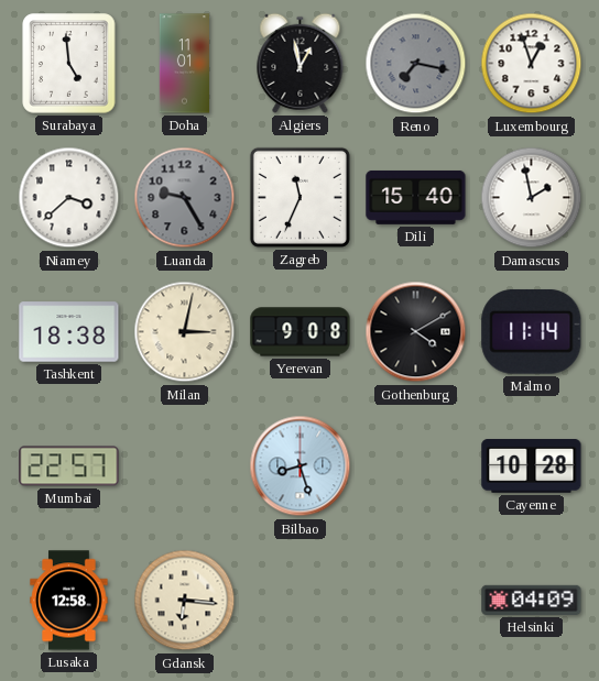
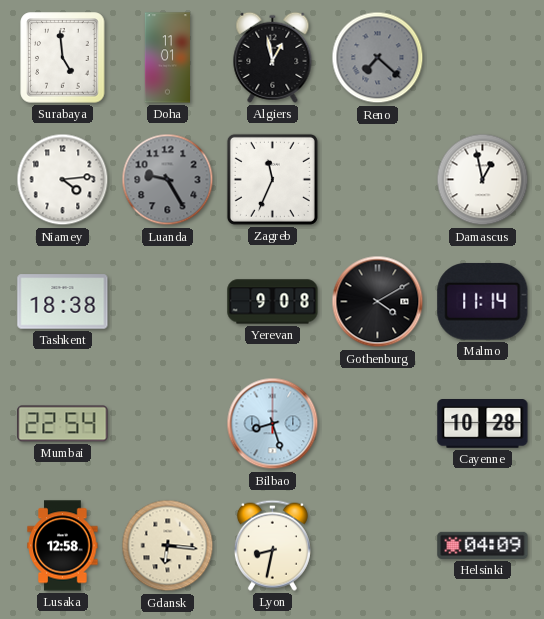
Reno: 7:17 -> 7:22
Luxembourg: 12:57 -> none
Niamey: 3:38 -> 4:14
Dili: 15:40 -> none
Damascus: 1:58 -> 12:58
Milan: 3:02 -> none
Mumbai: 22:57 -> 22:54
Lyon: none -> 8:32
